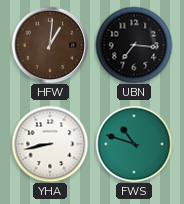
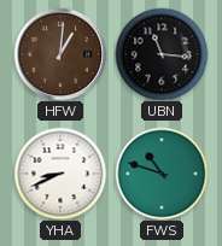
UBN: 7:16 -> 11:16
YHA: 8:43 -> 8:41
